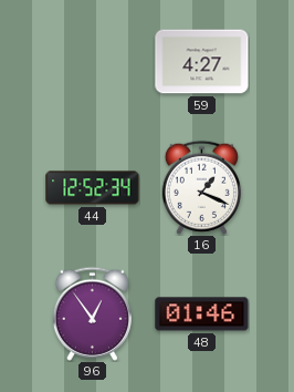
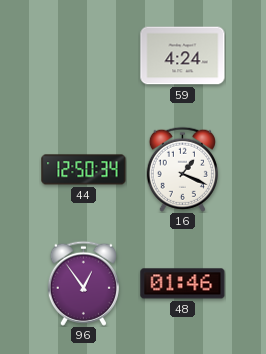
59: 4:27 -> 4:24
44: 12:52 -> 12:50
